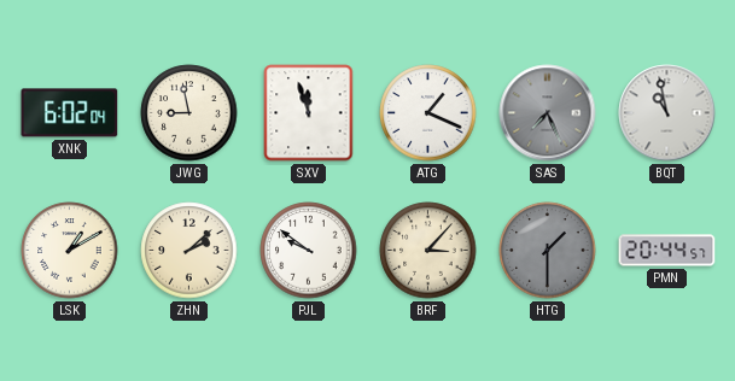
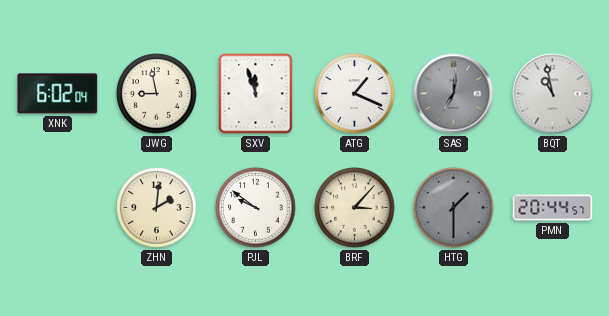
SAS: 7:26 -> 7:01
LSK: 1:10 -> none
ZHN: 2:08 -> 2:01
